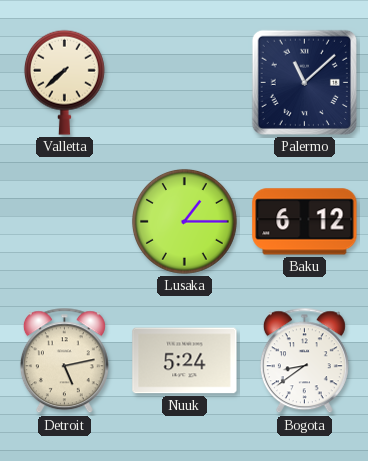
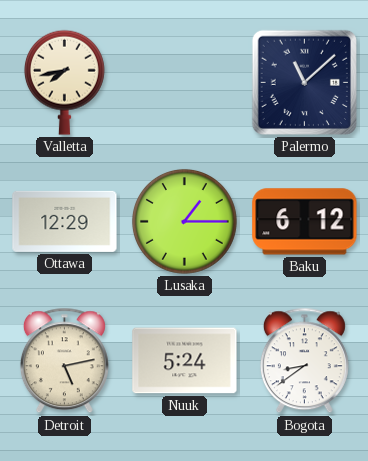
Valletta: 7:38 -> 7:43
Ottawa: none -> 12:29
